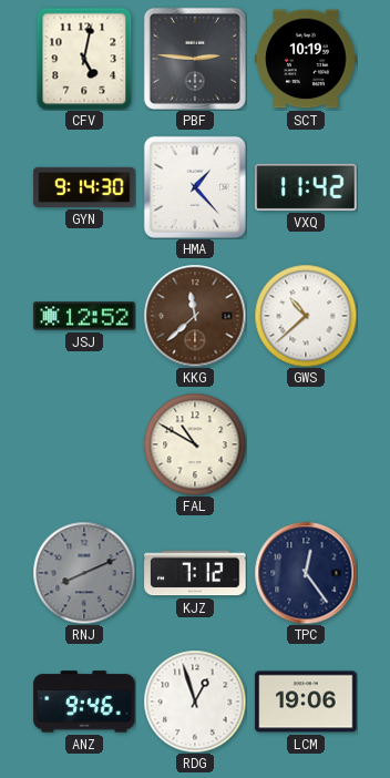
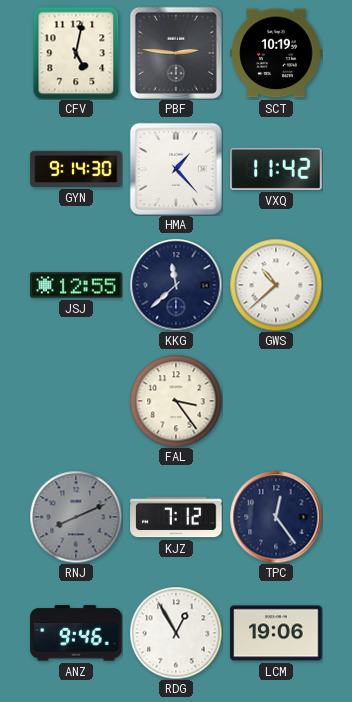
JSJ: 12:52 -> 12:55
KKG dial: brown -> navy
FAL: 10:50 -> 3:24
RDG: 12:57 -> 12:55
